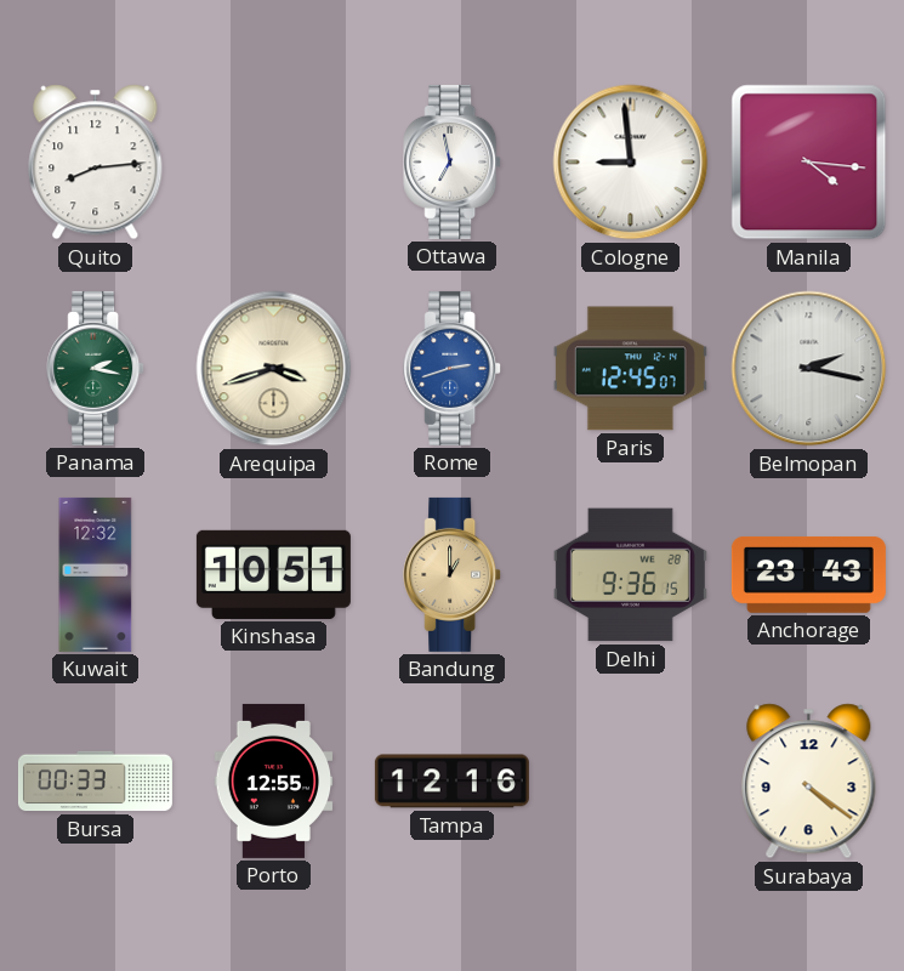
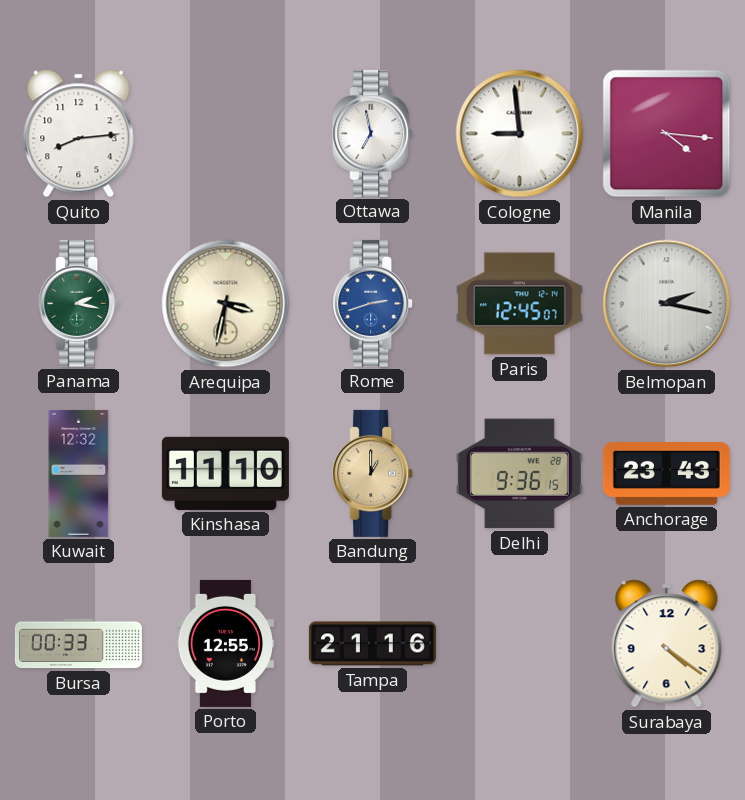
Arequipa: 3:42 -> 3:32
Kinshasa: 10:51 -> 11:10
Tampa: 12:16 -> 21:16
